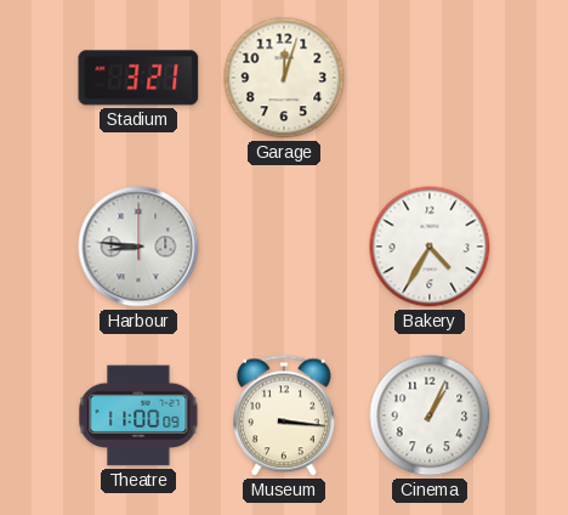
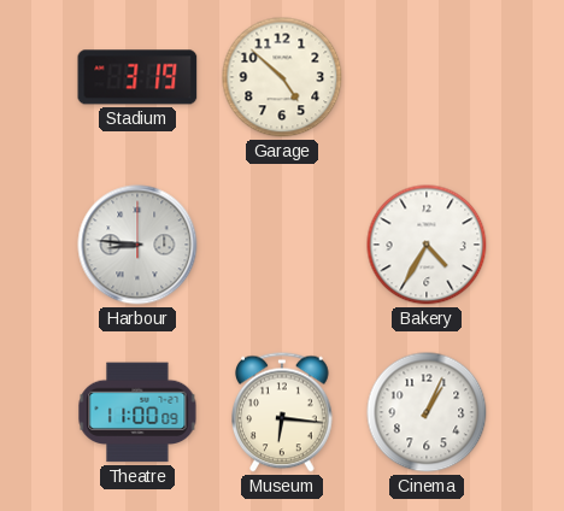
Stadium: 3:21 -> 3:19
Garage: 12:03 -> 4:52
Museum: 3:16 -> 6:16
